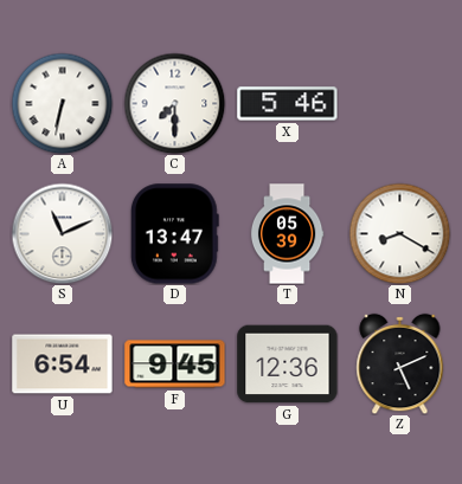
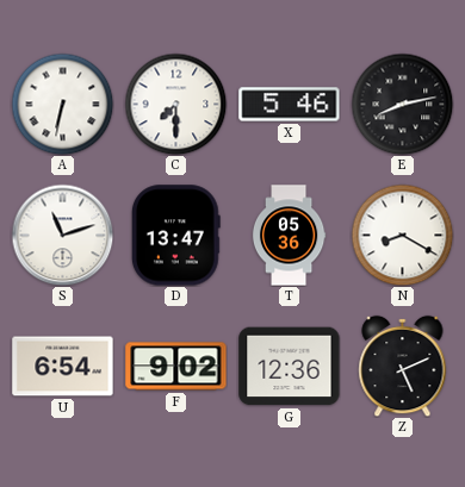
E: none -> 8:13
S: 11:11 -> 11:12
T: 05:39 -> 05:36
F: 9:45 -> 9:02
